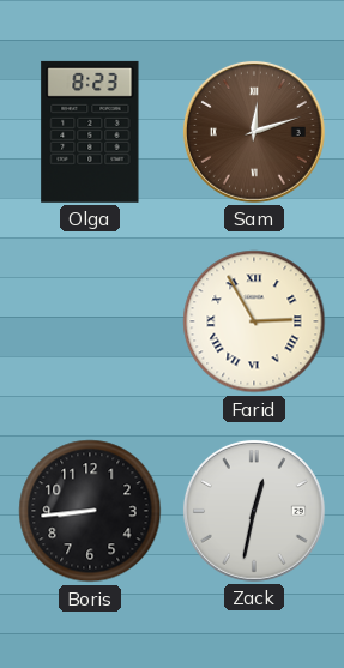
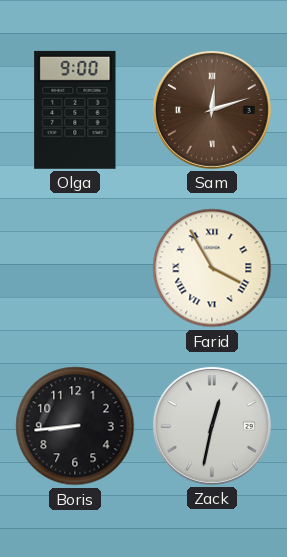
Olga: 8:23 -> 9:00
Farid: 2:55 -> 3:55
